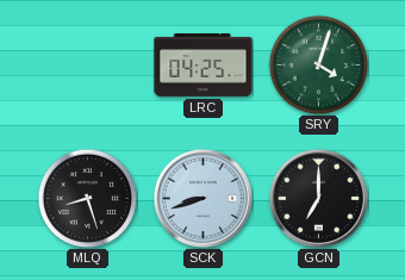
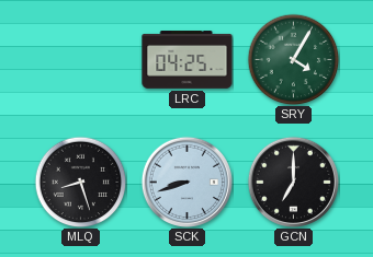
SRY: 4:03 -> 4:05
